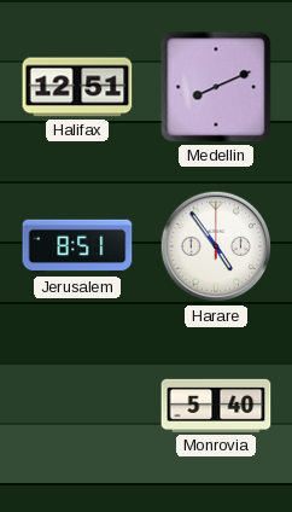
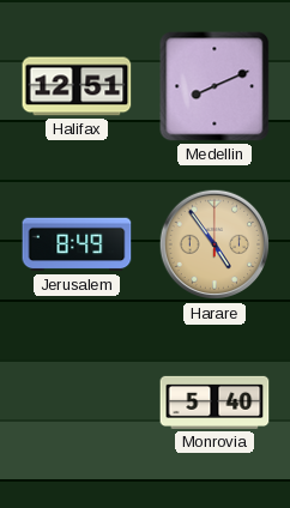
Jerusalem: 8:51 -> 8:49
Harare dial: white -> champagne
